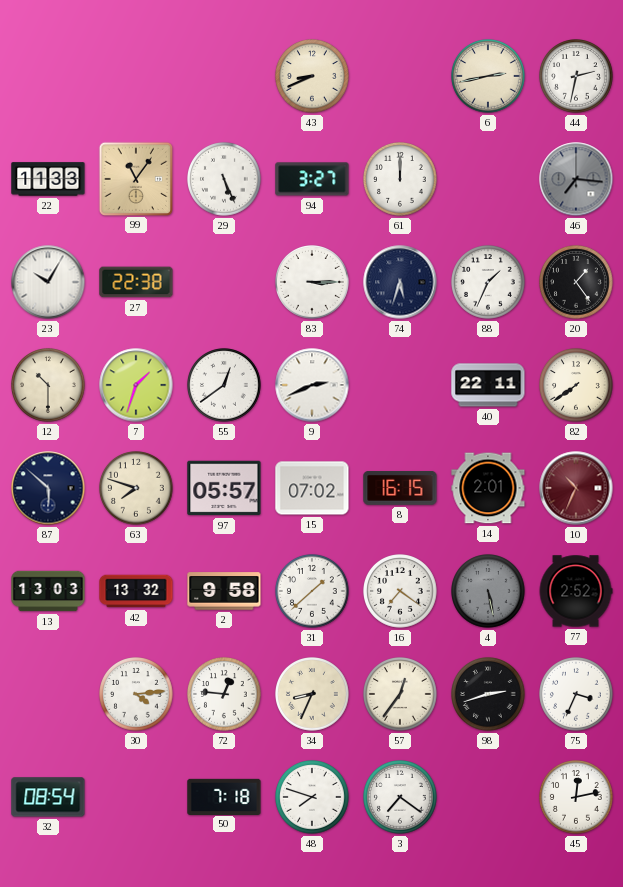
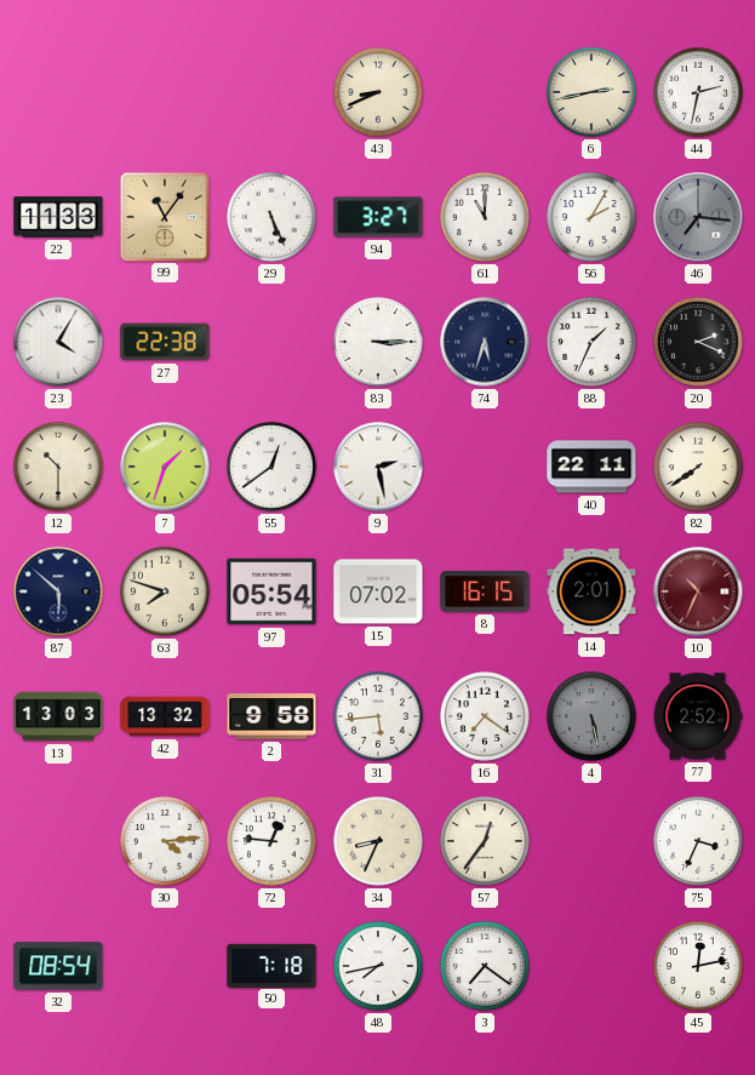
61: 12:00 -> 11:00
56: none -> 2:05
23: 10:05 -> 4:05
20: 1:24 -> 2:19
9: 2:41 -> 2:28
97: 05:57 -> 05:54
31: 1:38 -> 5:44
98: 2:42 -> none
48: 7:48 -> 7:43
